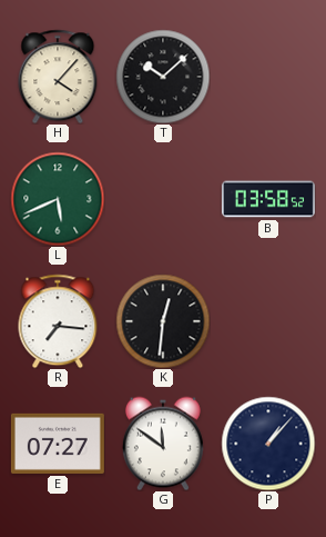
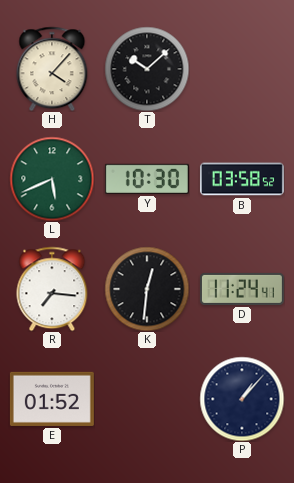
Y: none -> 10:30
D: none -> 11:24
E: 07:27 -> 01:52
G: 11:51 -> none
